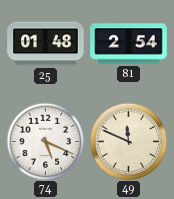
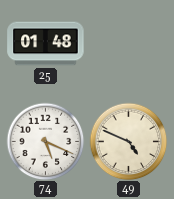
81: 2:54 -> none
49: 11:49 -> 4:49
